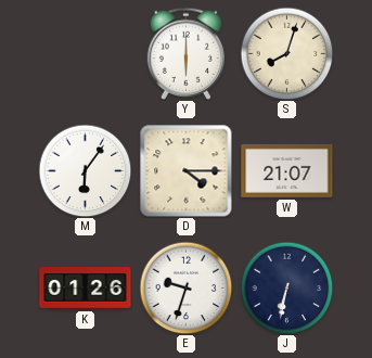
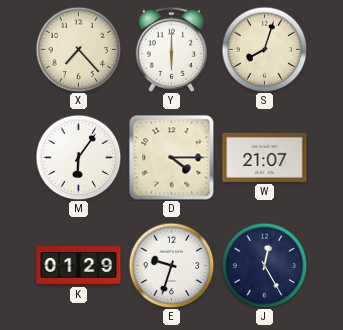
X: none -> 7:23
K: 01:26 -> 01:29
J: 6:32 -> 12:25
